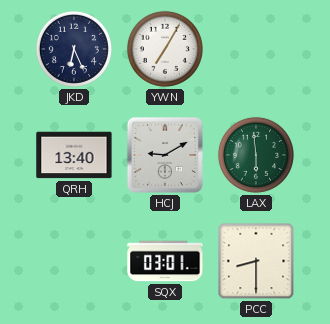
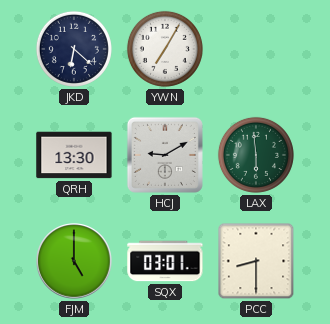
JKD: 6:26 -> 6:22
QRH: 13:40 -> 13:30
FJM: none -> 5:00
